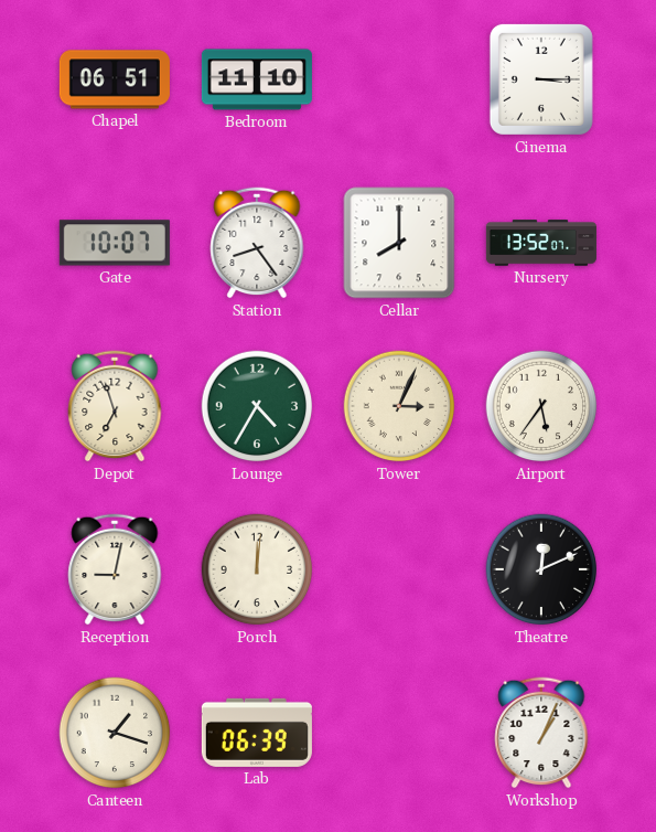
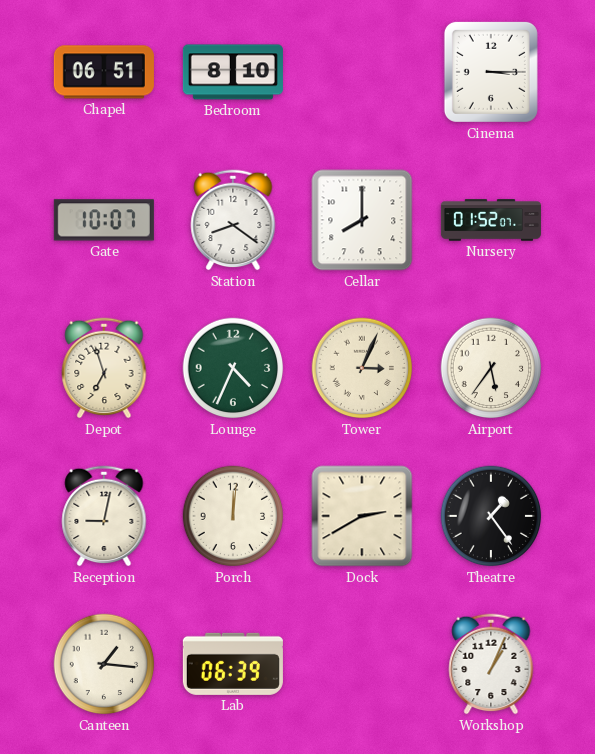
Bedroom: 11:10 -> 8:10
Station: 8:24 -> 8:21
Nursery: 13:52 -> 01:52
Lounge: 4:35 -> 4:34
Dock: none -> 2:40
Theatre: 12:11 -> 1:24
Canteen: 1:18 -> 1:16
